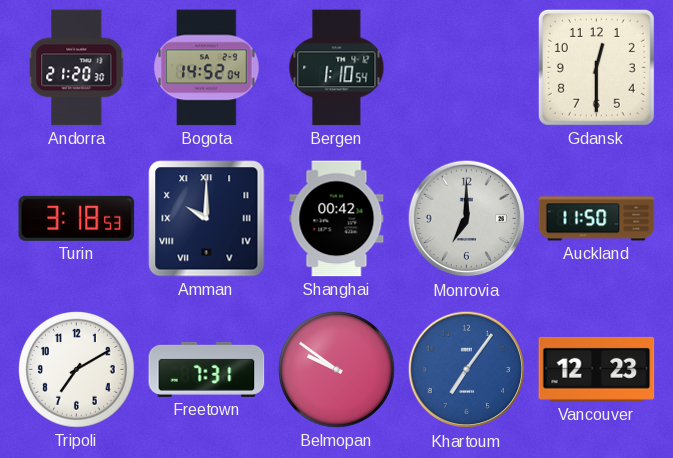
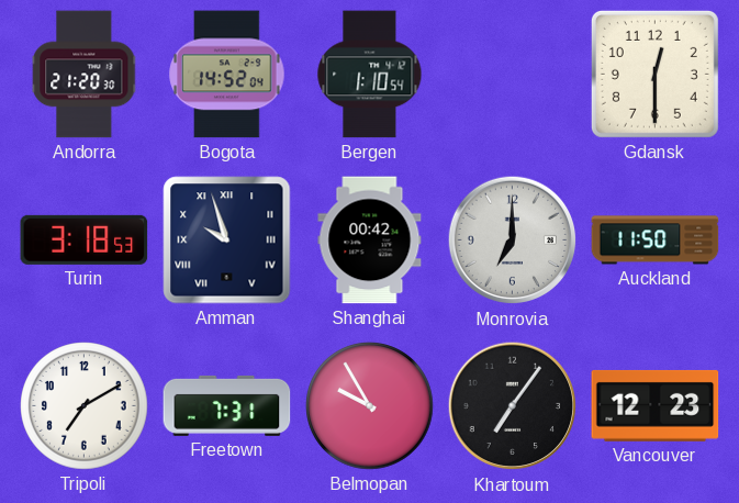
Amman: 10:00 -> 9:57
Belmopan: 9:51 -> 9:55
Khartoum dial: blue -> black
